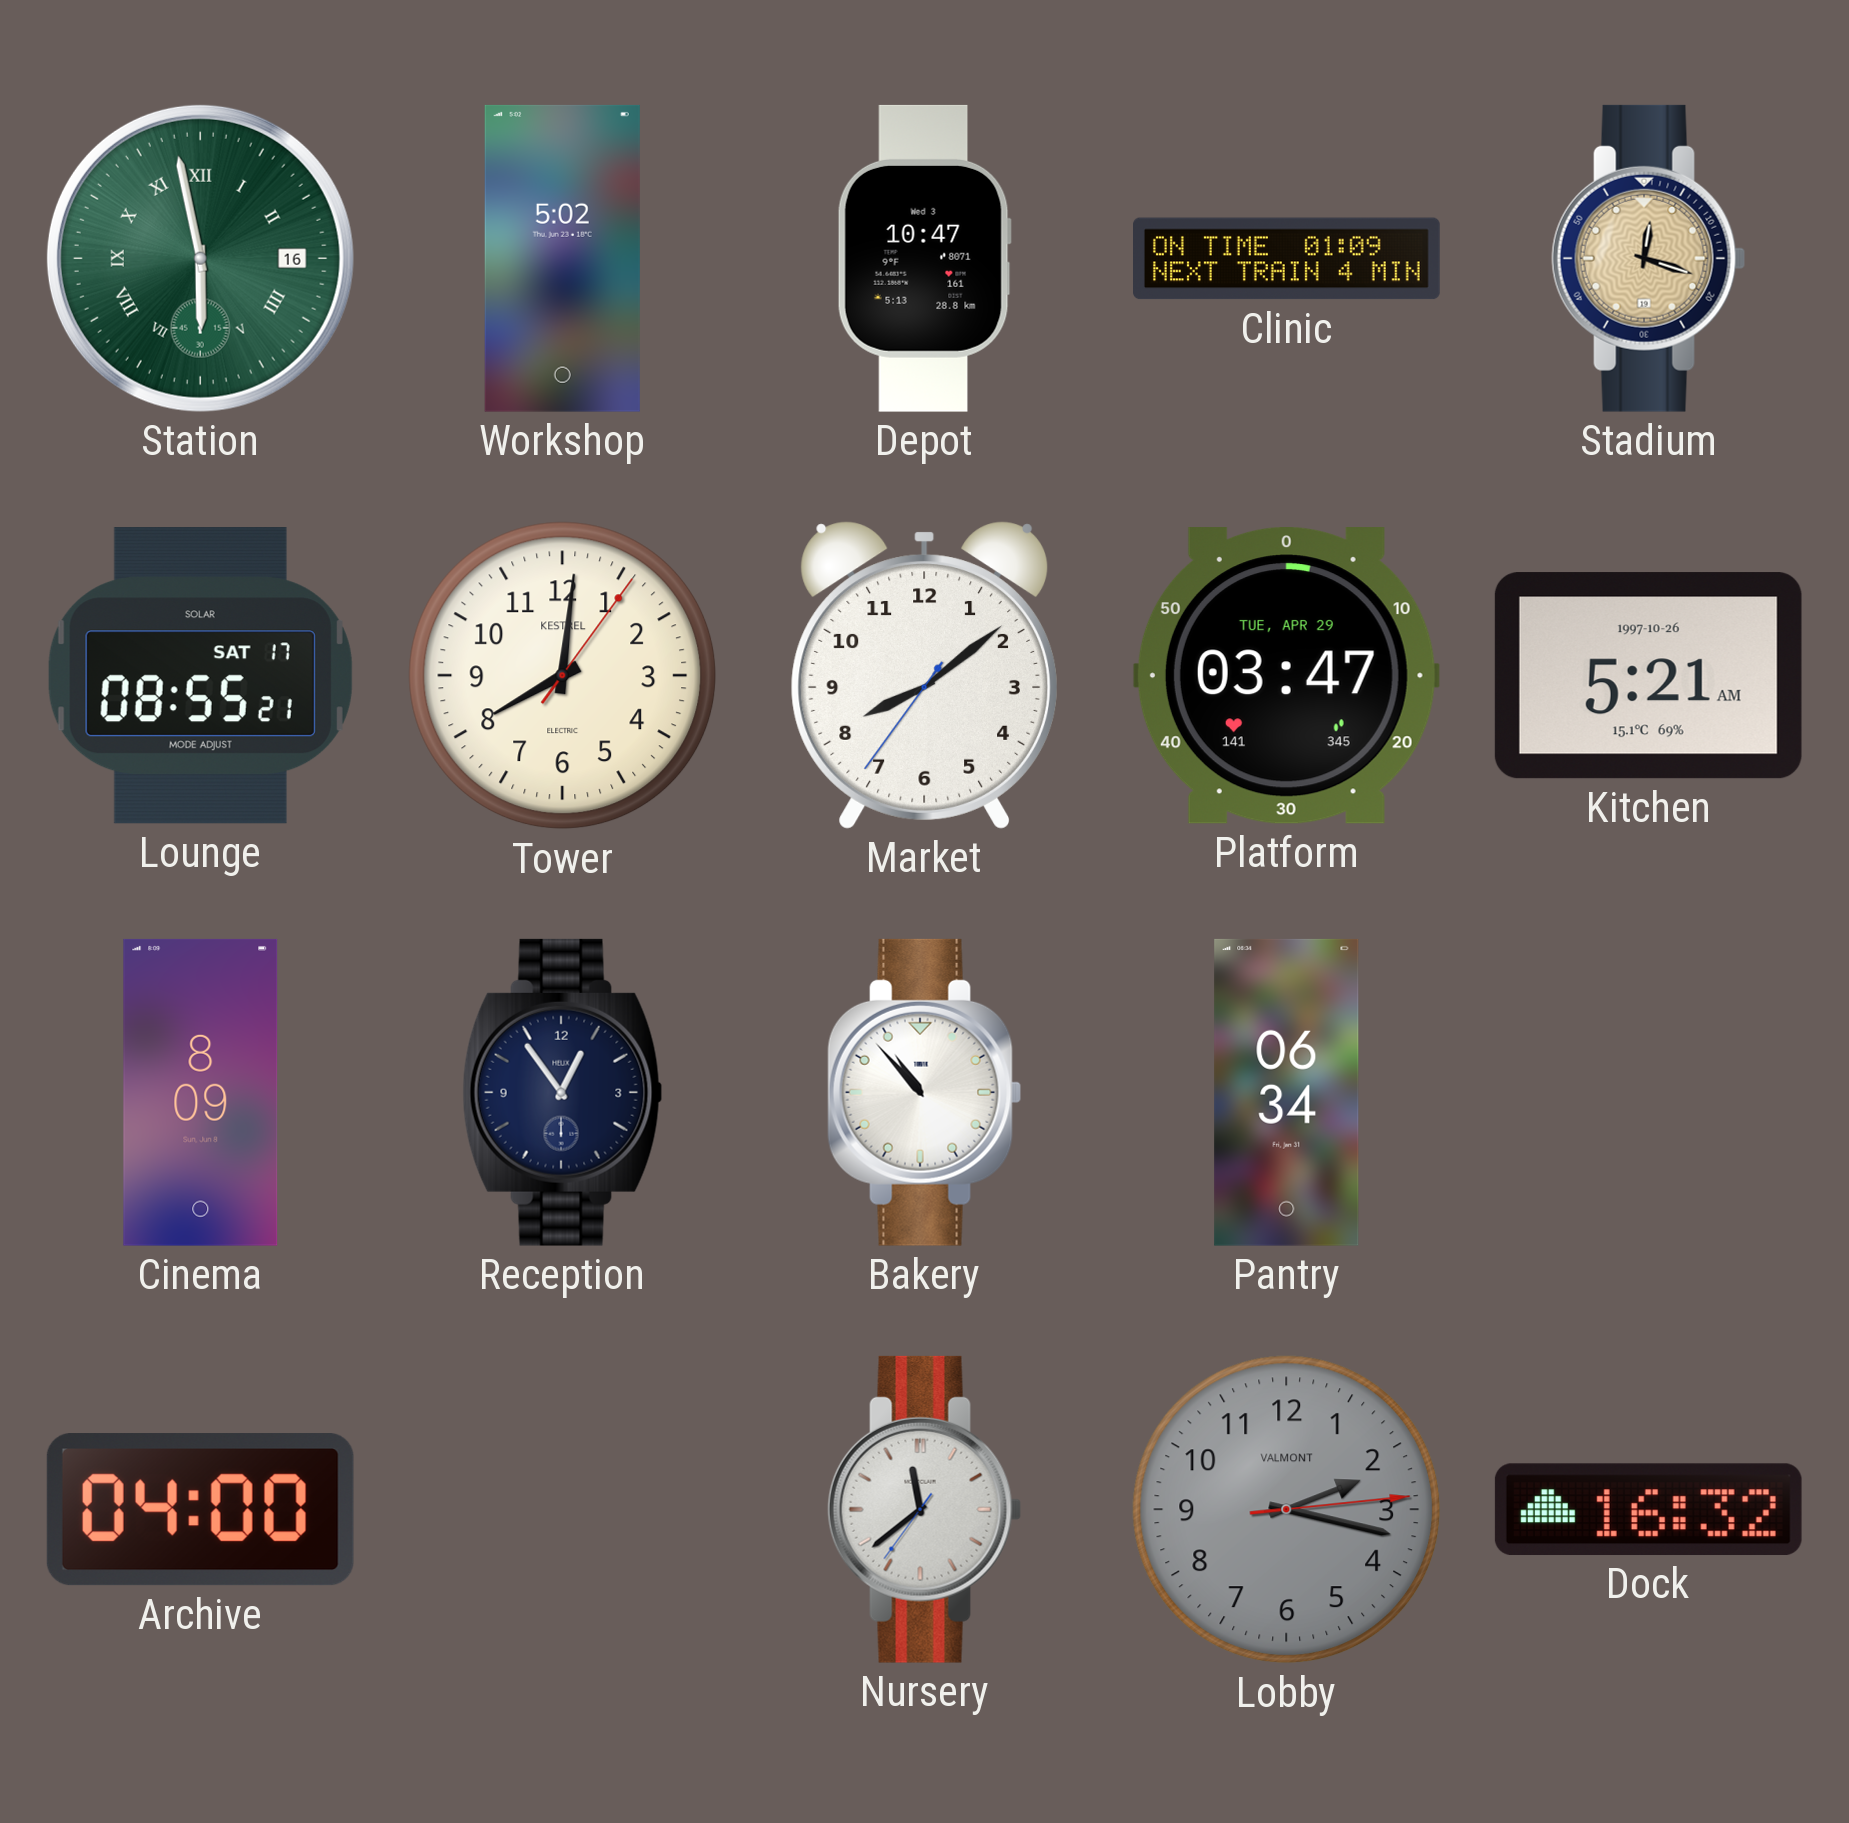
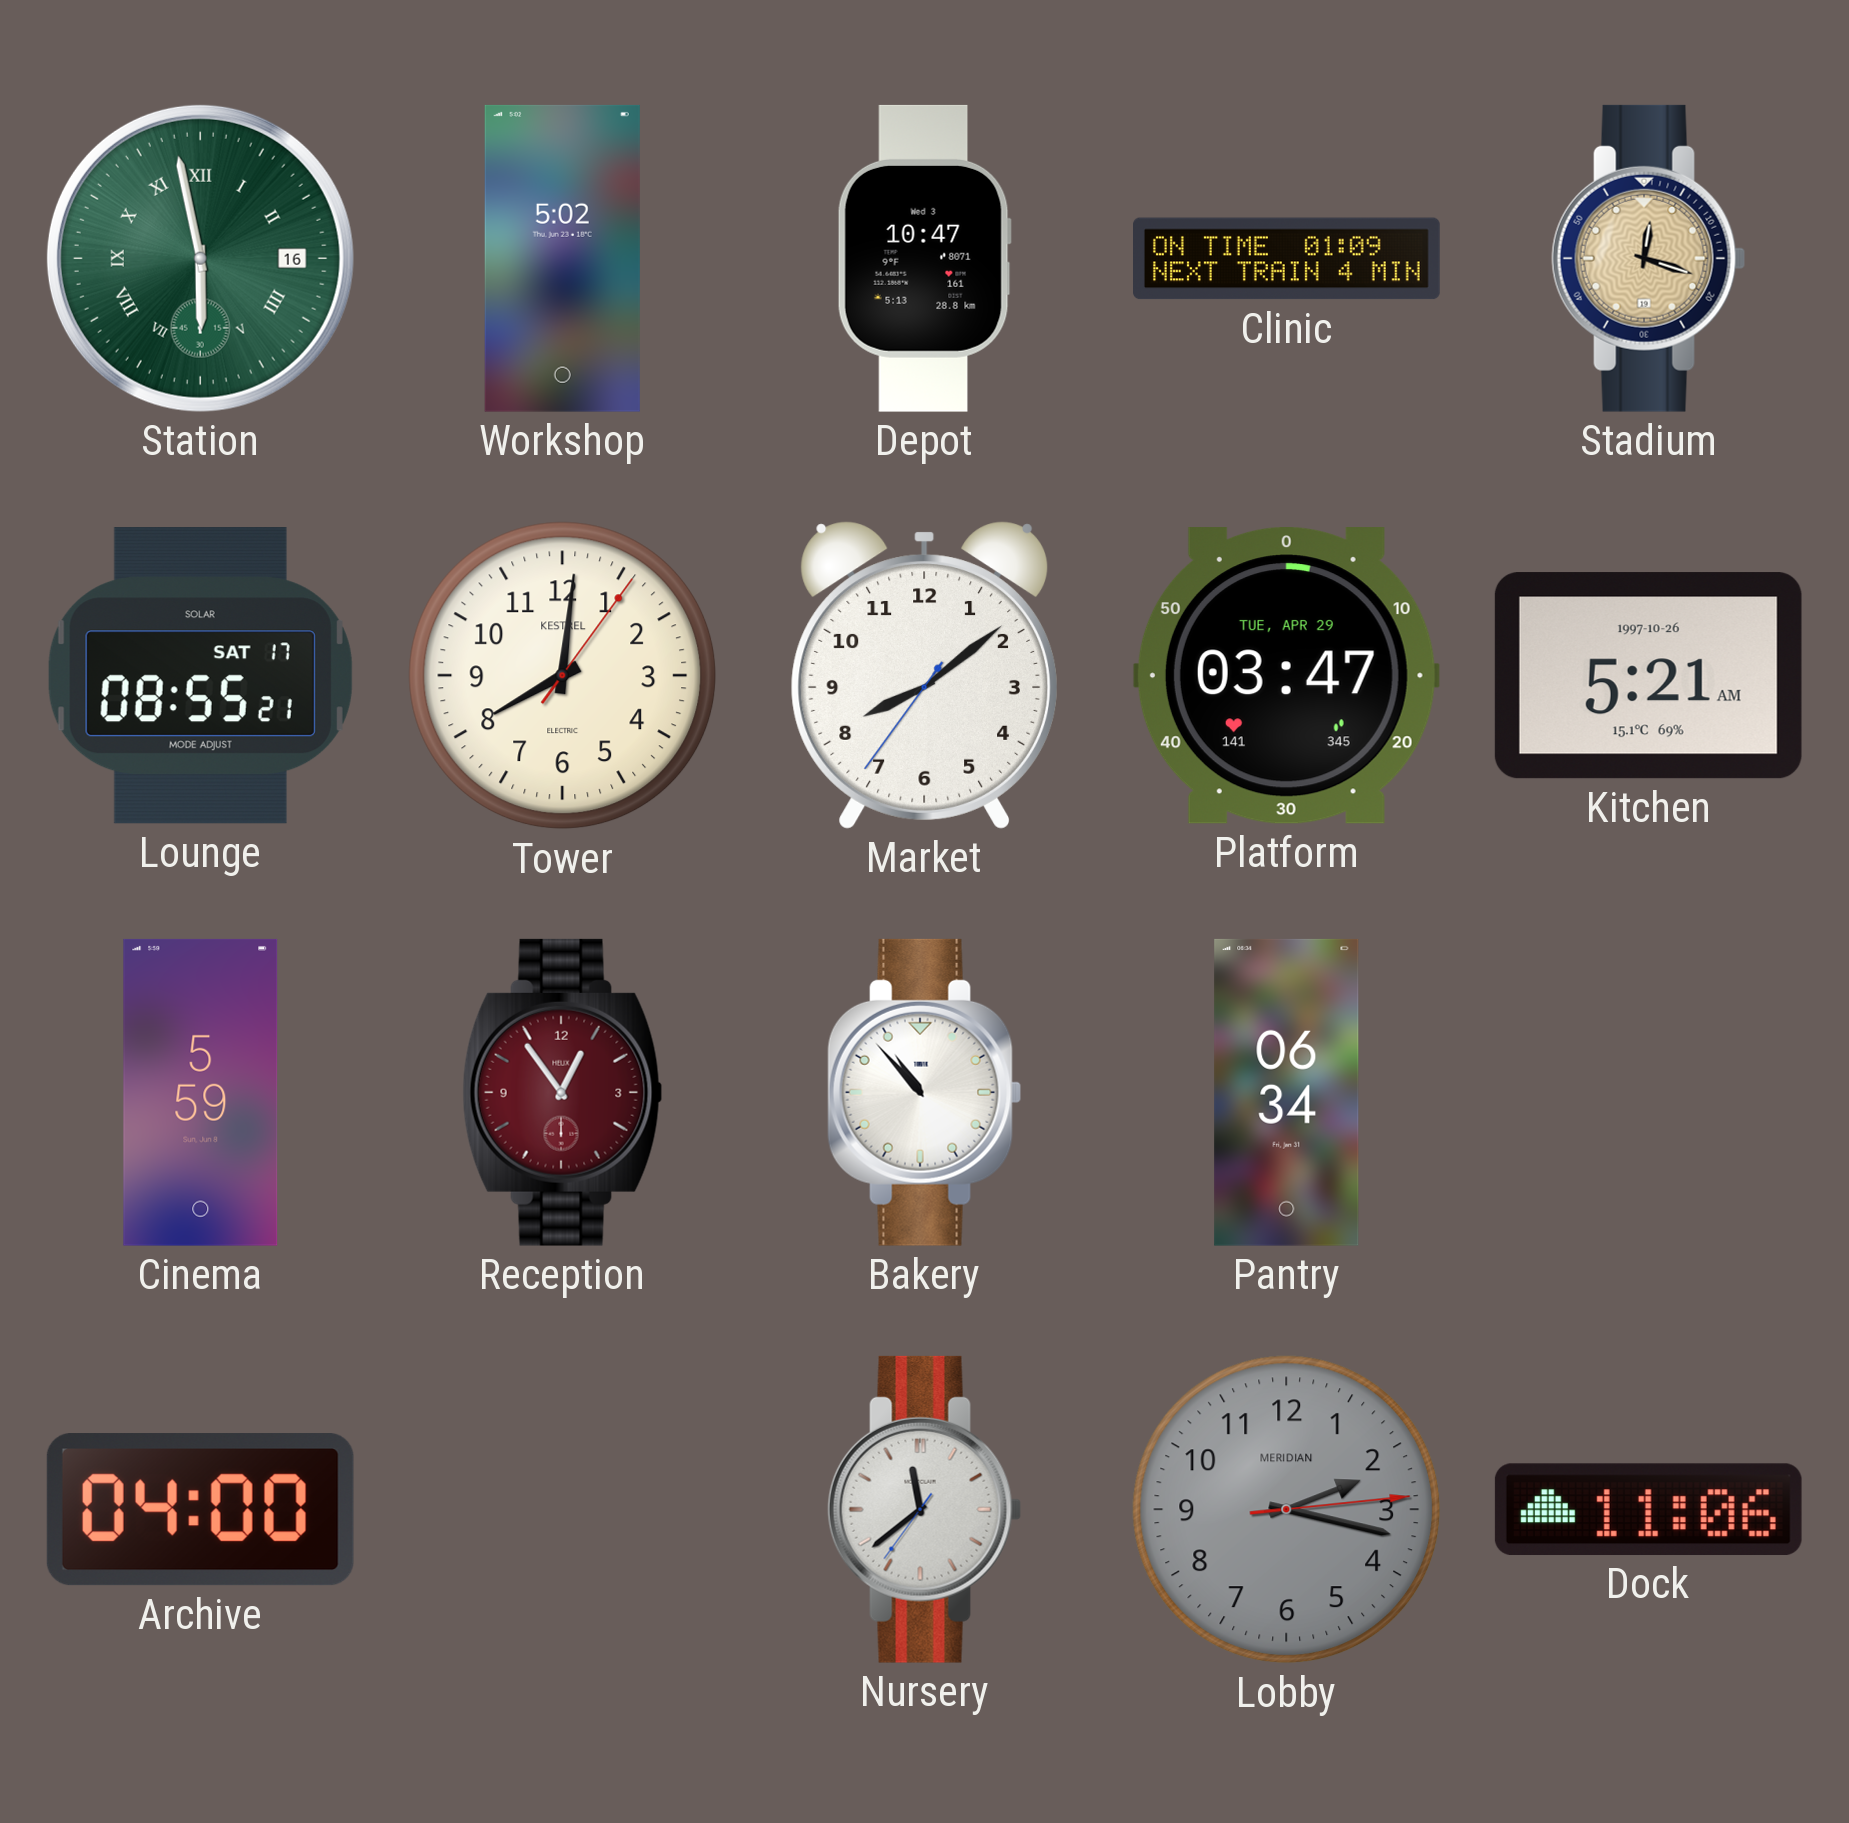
Cinema: 8:09 -> 5:59
Reception dial: navy -> burgundy
Lobby brand: VALMONT -> MERIDIAN
Dock: 16:32 -> 11:06
